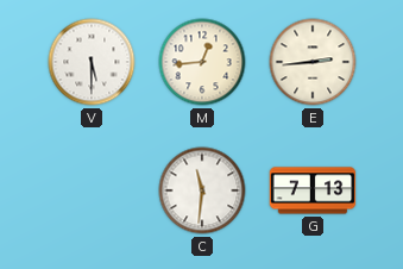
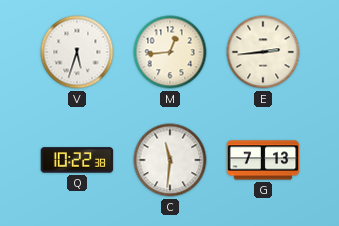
V: 5:30 -> 5:33
Q: none -> 10:22
